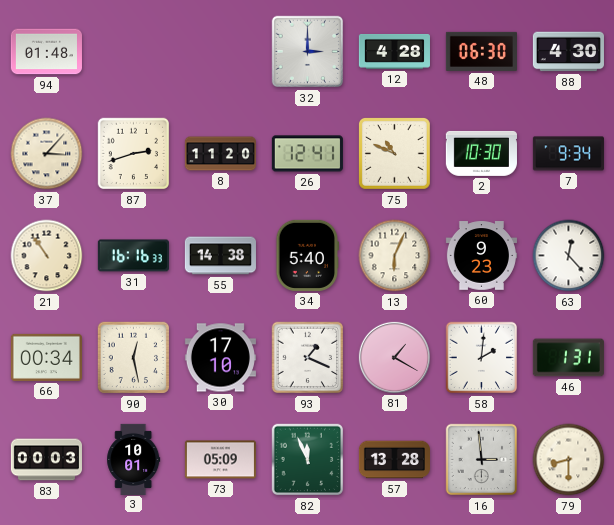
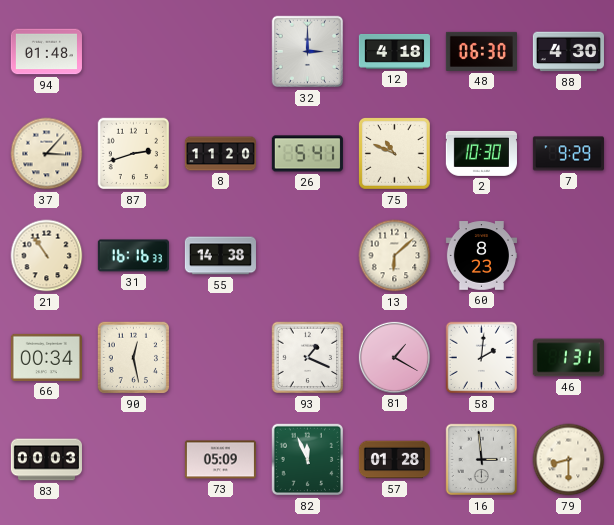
12: 4:28 -> 4:18
26: 12:41 -> 5:41
7: 9:34 -> 9:29
34: 5:40 -> none
13: 6:04 -> 6:08
60: 9:23 -> 8:23
63: 12:23 -> none
30: 17:10 -> none
3: 10:01 -> none
57: 13:28 -> 01:28
